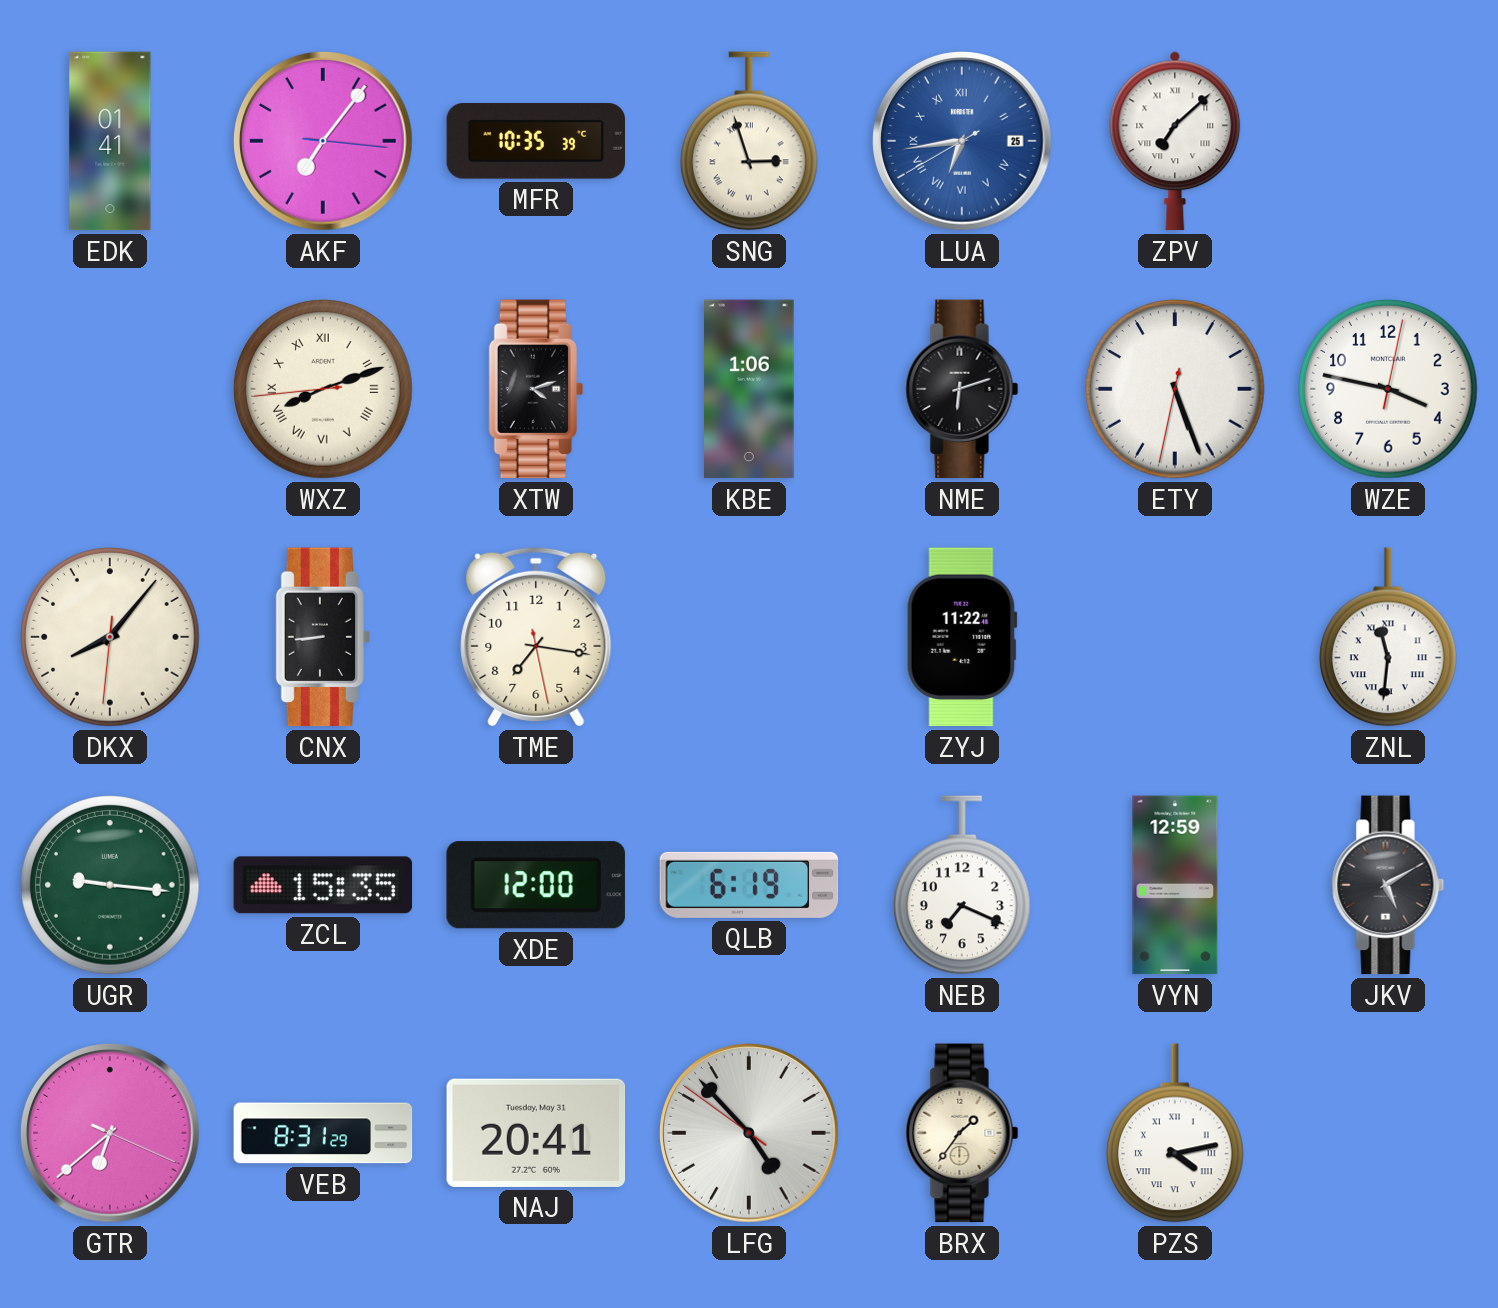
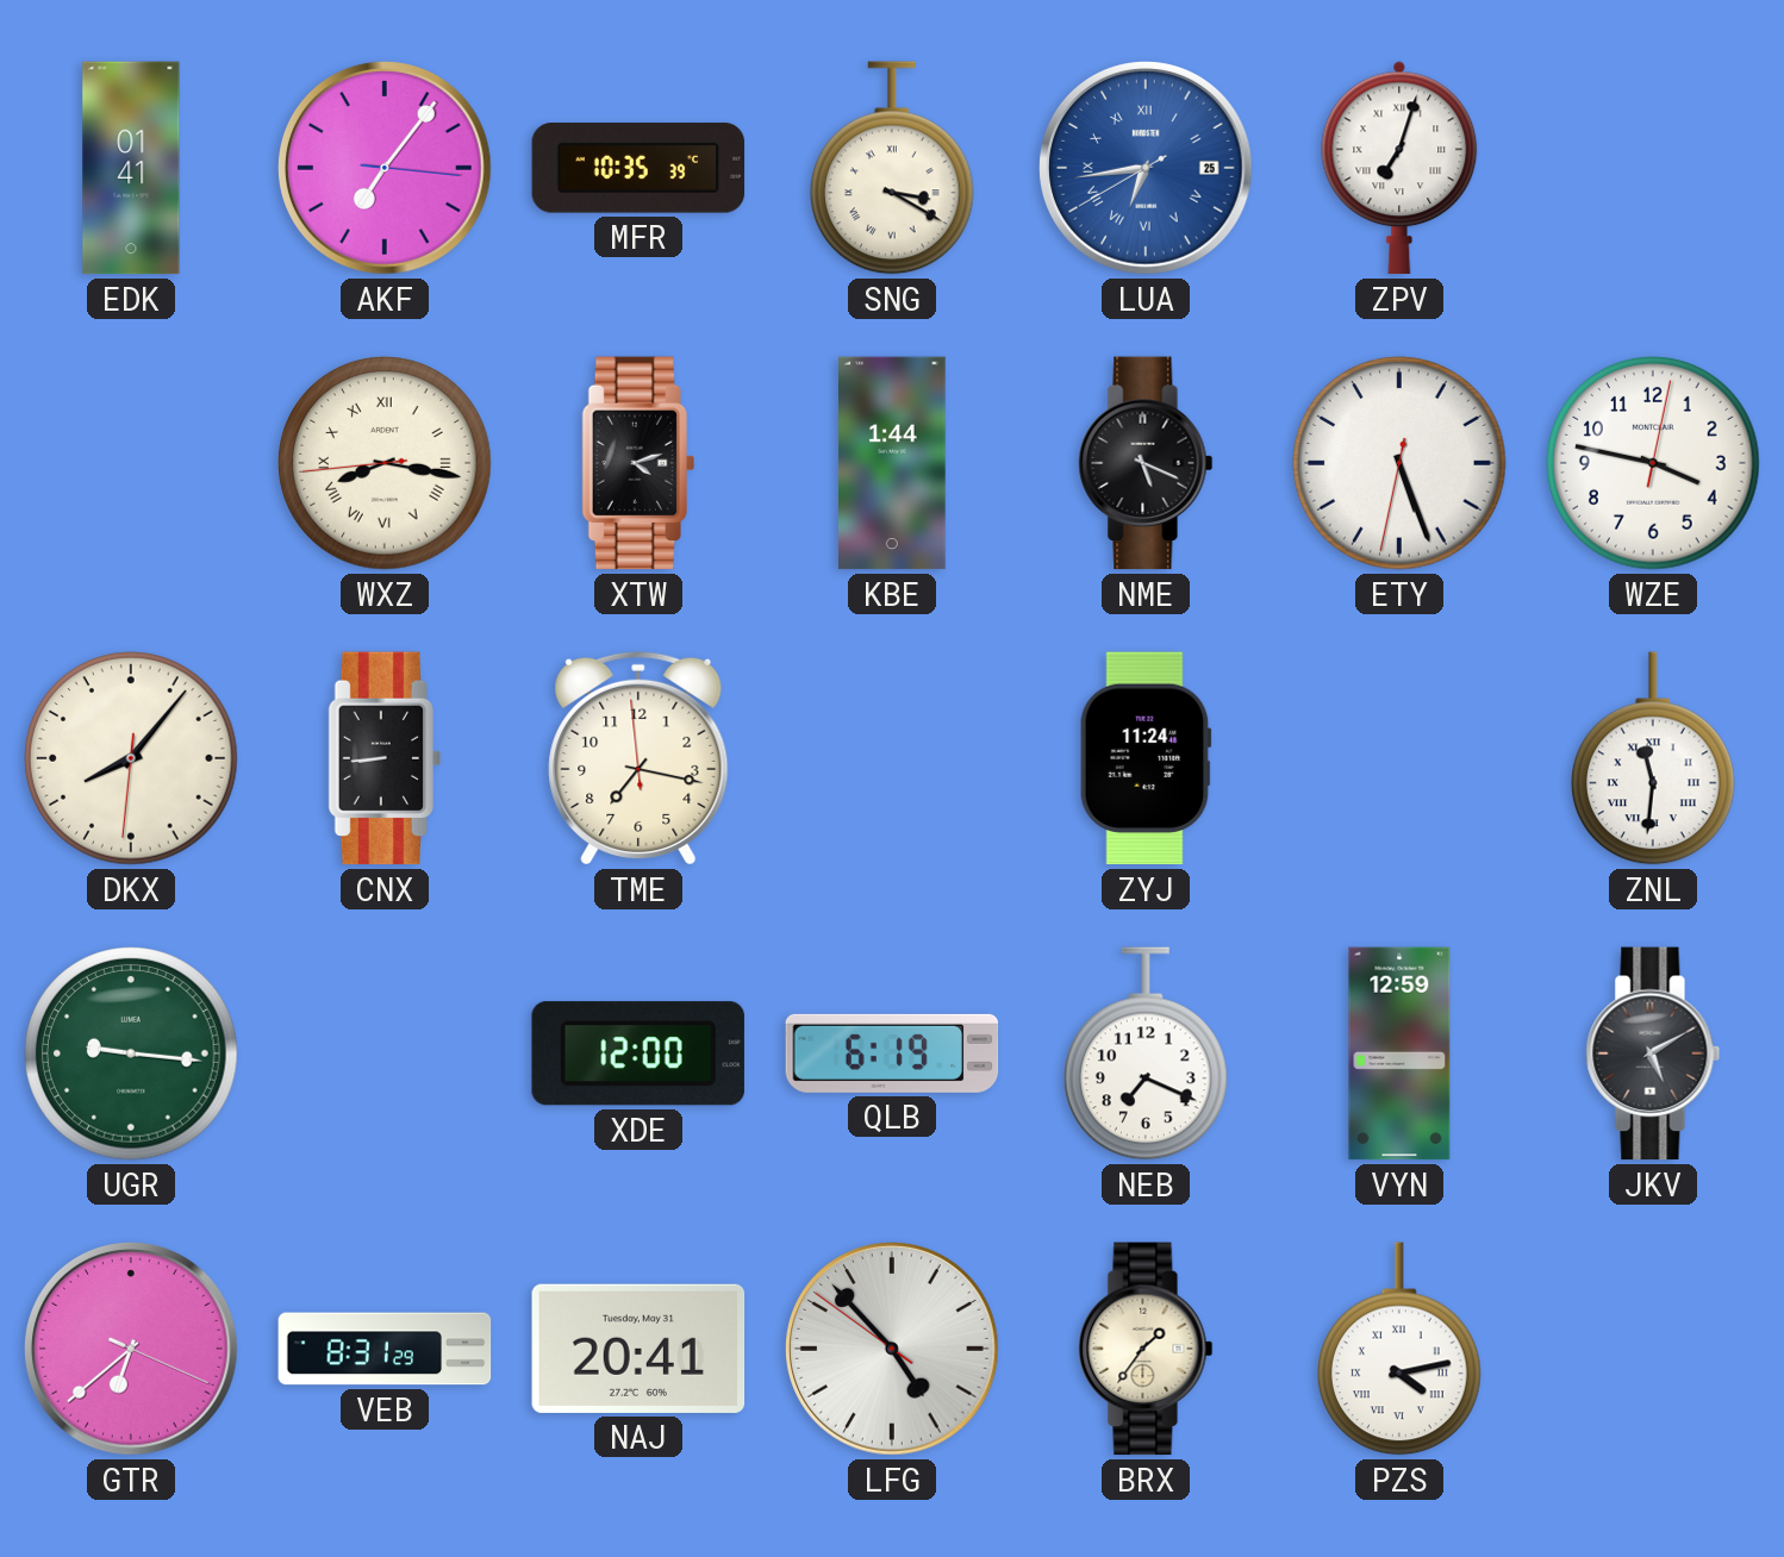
SNG: 2:57 -> 3:20
ZPV: 7:08 -> 7:03
WXZ: 8:11 -> 8:16
KBE: 1:06 -> 1:44
NME: 6:12 -> 5:19
TME: 7:16:28 -> 7:16:59
ZYJ: 11:22 -> 11:24
ZCL: 15:35 -> none
